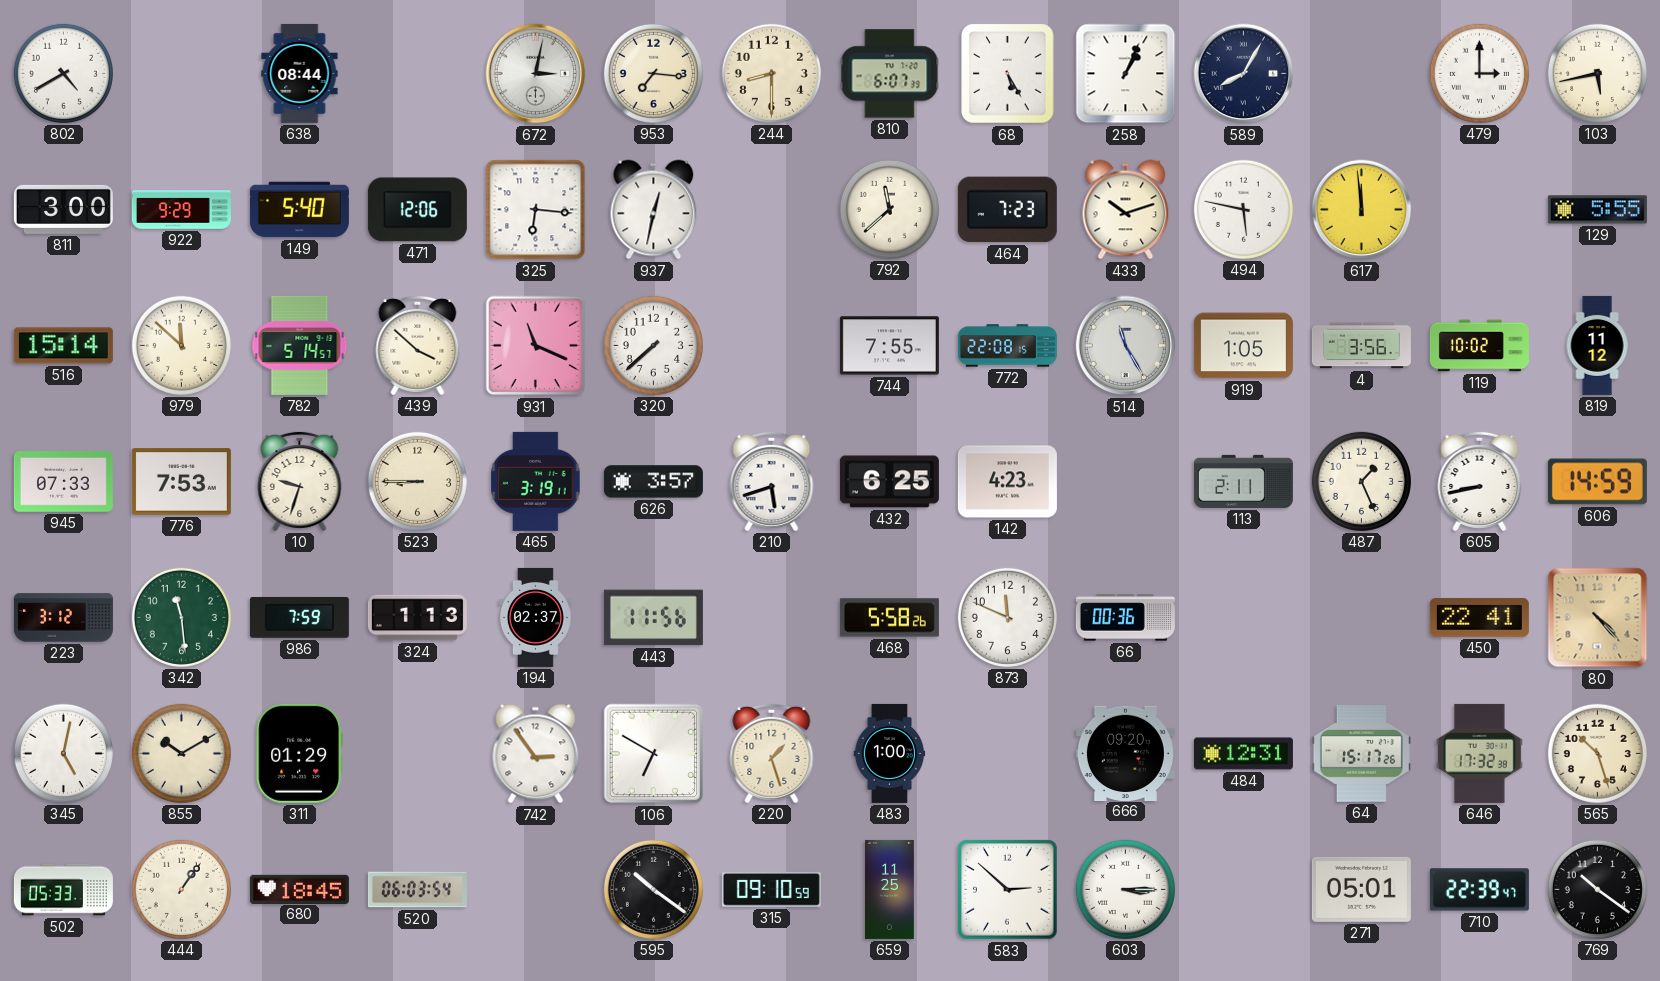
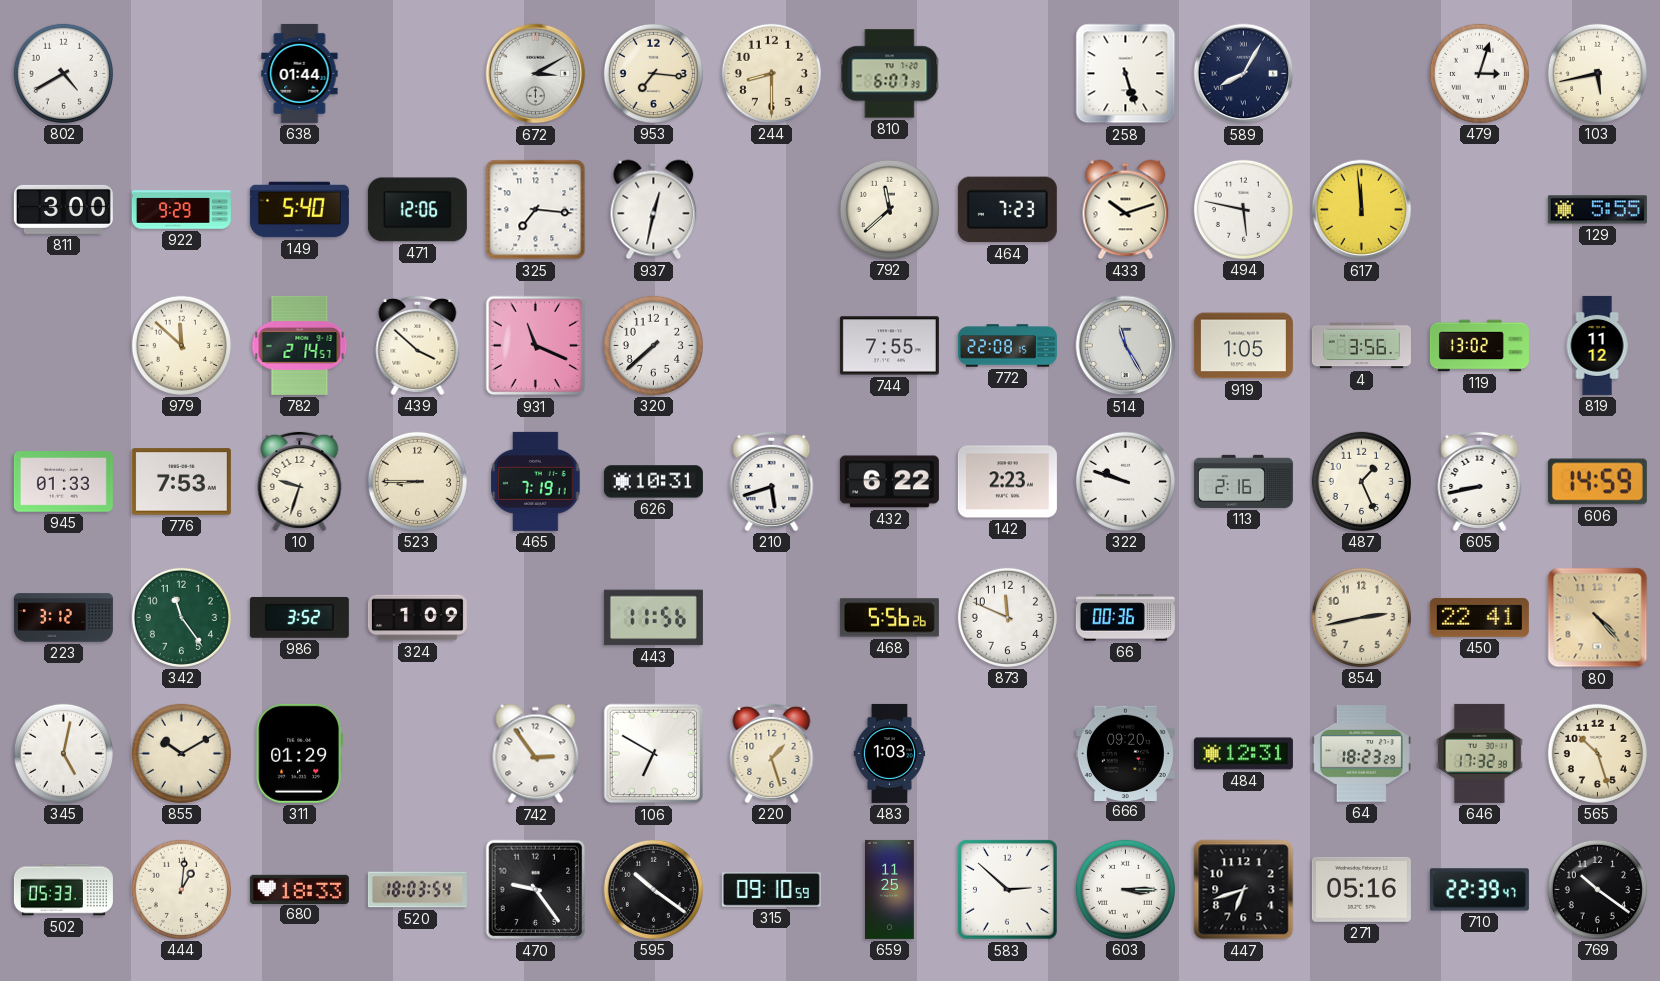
638: 08:44 -> 01:44
672: 3:02 -> 3:10
68: 5:25 -> none
258: 1:04 -> 5:27
479: 3:00 -> 3:03
325: 6:16 -> 7:16
516: 15:14 -> none
782: 5:14 -> 2:14
119: 10:02 -> 13:02
945: 07:33 -> 01:33
465: 3:19 -> 7:19
626: 3:57 -> 10:31
432: 6:25 -> 6:22
142: 4:23 -> 2:23
322: none -> 9:48
113: 2:11 -> 2:16
342: 11:29 -> 11:24
986: 7:59 -> 3:52
324: 1:13 -> 1:09
194: 02:37 -> none
468: 5:58 -> 5:56
854: none -> 2:43
483: 1:00 -> 1:03
64: 15:17 -> 18:23
444: 1:06 -> 1:01
680: 18:45 -> 18:33
520: 06:03 -> 18:03
470: none -> 9:24
447: none -> 6:42
271: 05:01 -> 05:16
